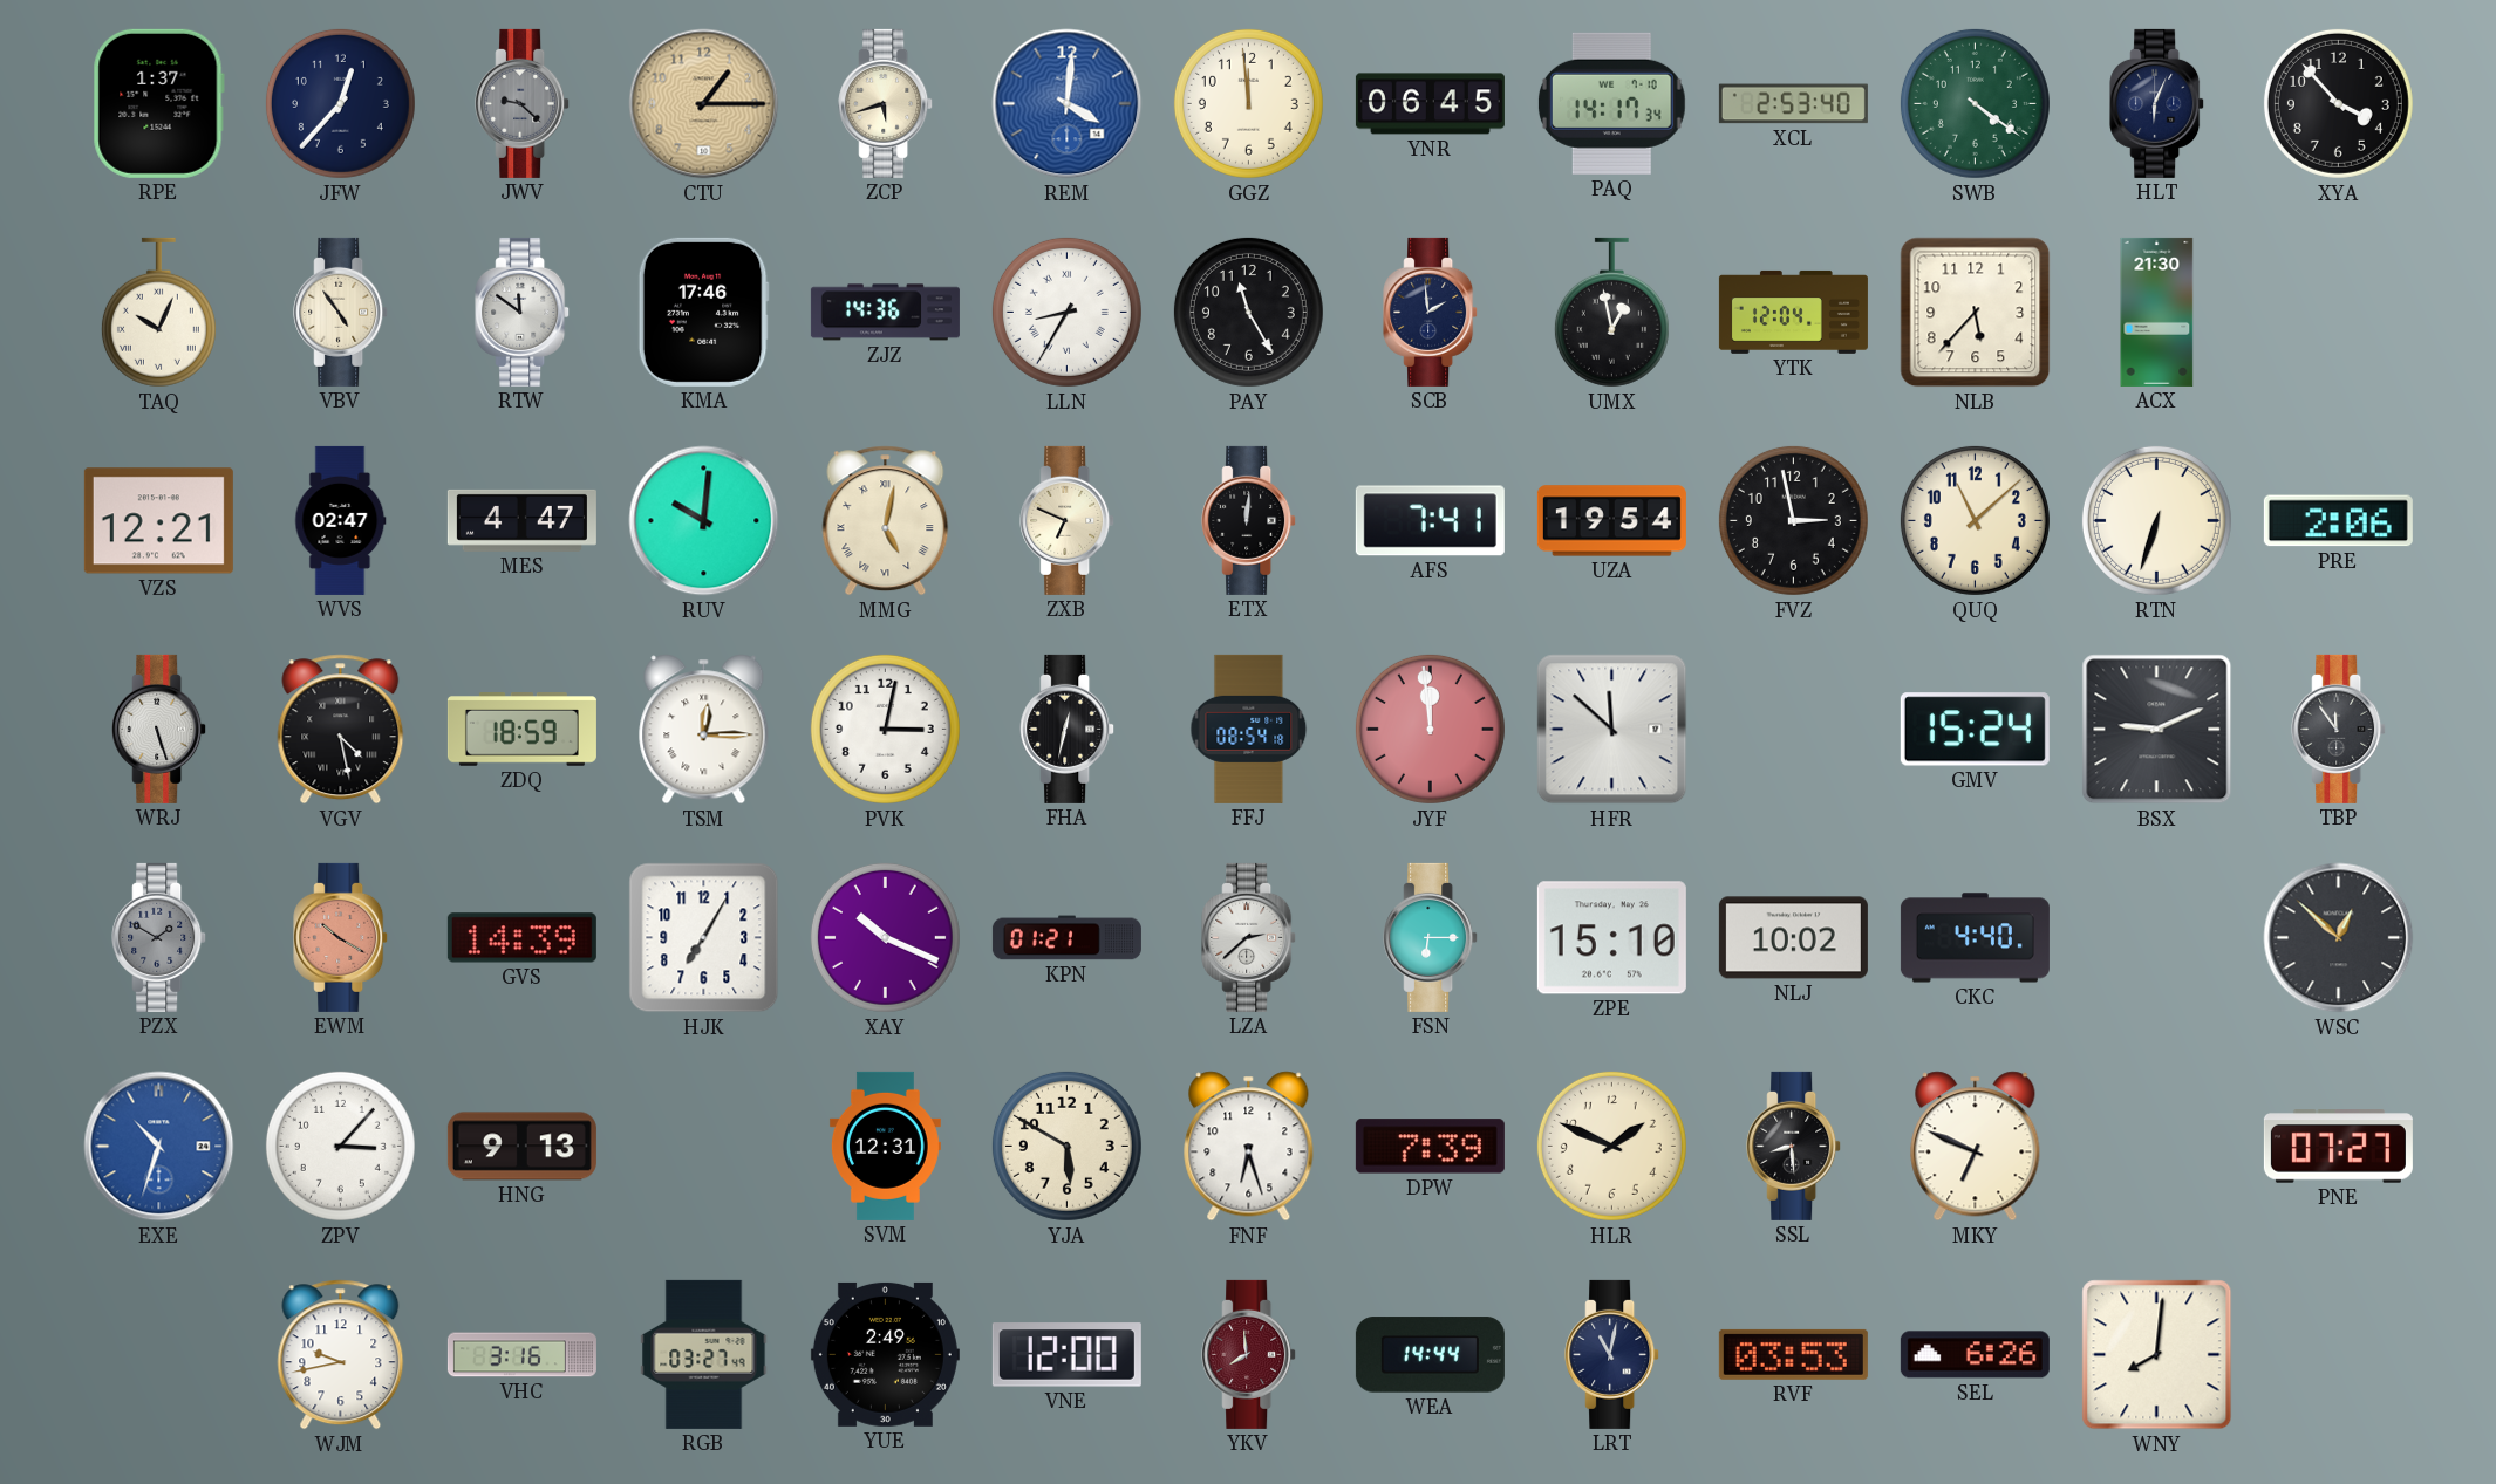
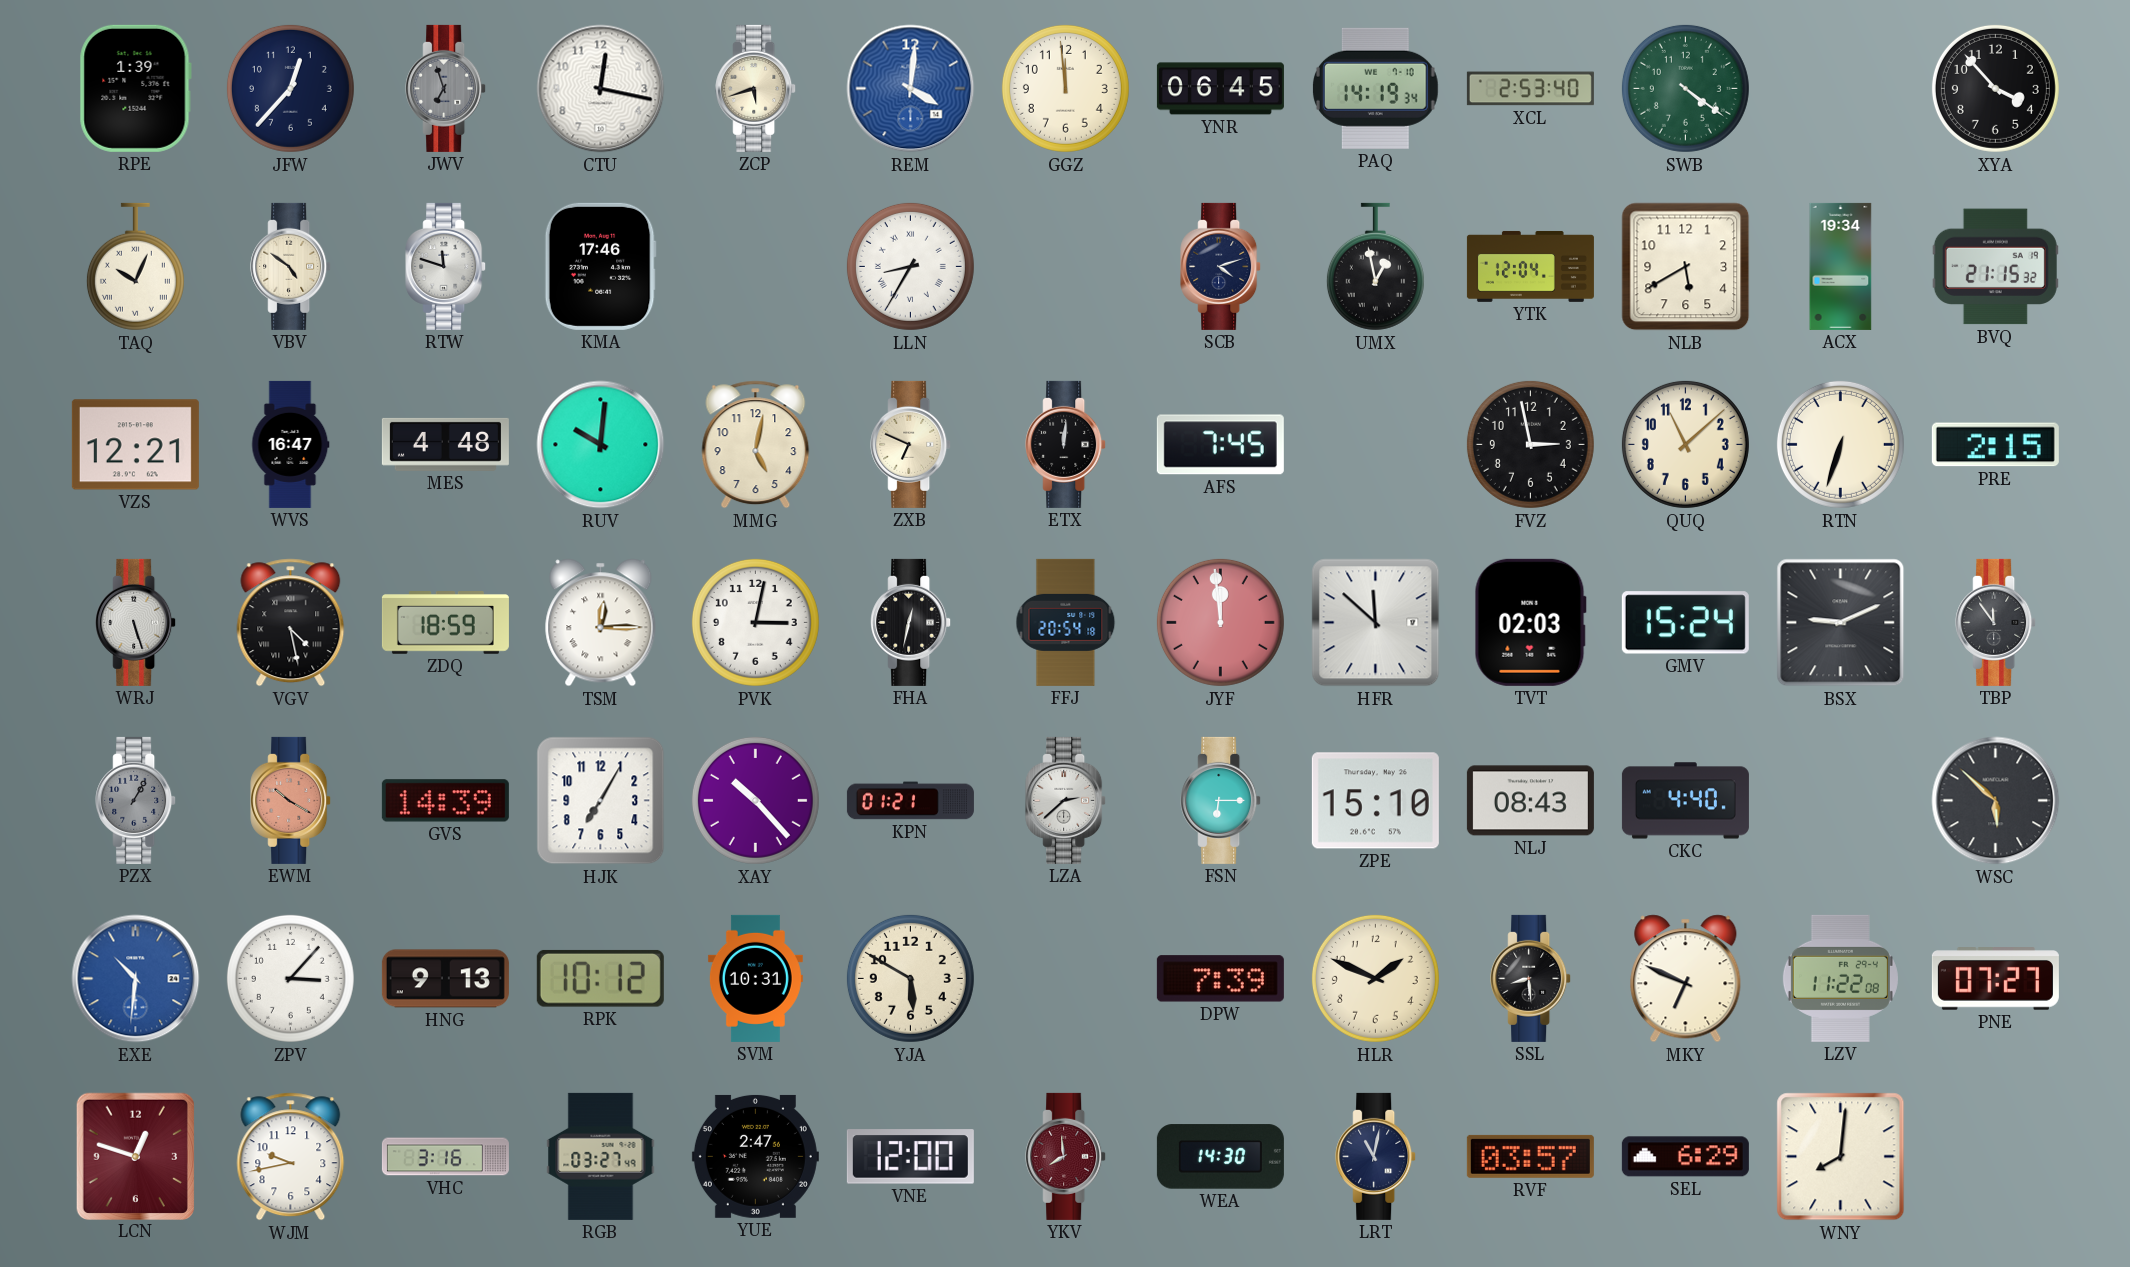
RPE: 1:37 -> 1:39
JWV: 9:22 -> 6:57
CTU: 1:15 -> 12:17
CTU dial: champagne -> white
PAQ: 14:17 -> 14:19
HLT: 6:04 -> none
VBV: 4:54 -> 4:51
RTW: 11:51 -> 11:48
ZJZ: 14:36 -> none
PAY: 11:25 -> none
SCB: 1:59 -> 4:12
NLB: 5:37 -> 5:40
ACX: 21:30 -> 19:34
BVQ: none -> 21:15
WVS: 02:47 -> 16:47
MES: 4:47 -> 4:48
MMG numerals: Roman -> Arabic
AFS: 7:41 -> 7:45
UZA: 19:54 -> none
PRE: 2:06 -> 2:15
FFJ: 08:54 -> 20:54
TVT: none -> 02:03
PZX: 1:50 -> 1:05
XAY: 10:19 -> 10:23
NLJ: 10:02 -> 08:43
WSC: 12:52 -> 5:52
EXE: 10:33 -> 10:31
RPK: none -> 10:12
SVM: 12:31 -> 10:31
FNF: 6:27 -> none
LZV: none -> 11:22
LCN: none -> 12:48
YUE: 2:49 -> 2:47
WEA: 14:44 -> 14:30
RVF: 03:53 -> 03:57
SEL: 6:26 -> 6:29
